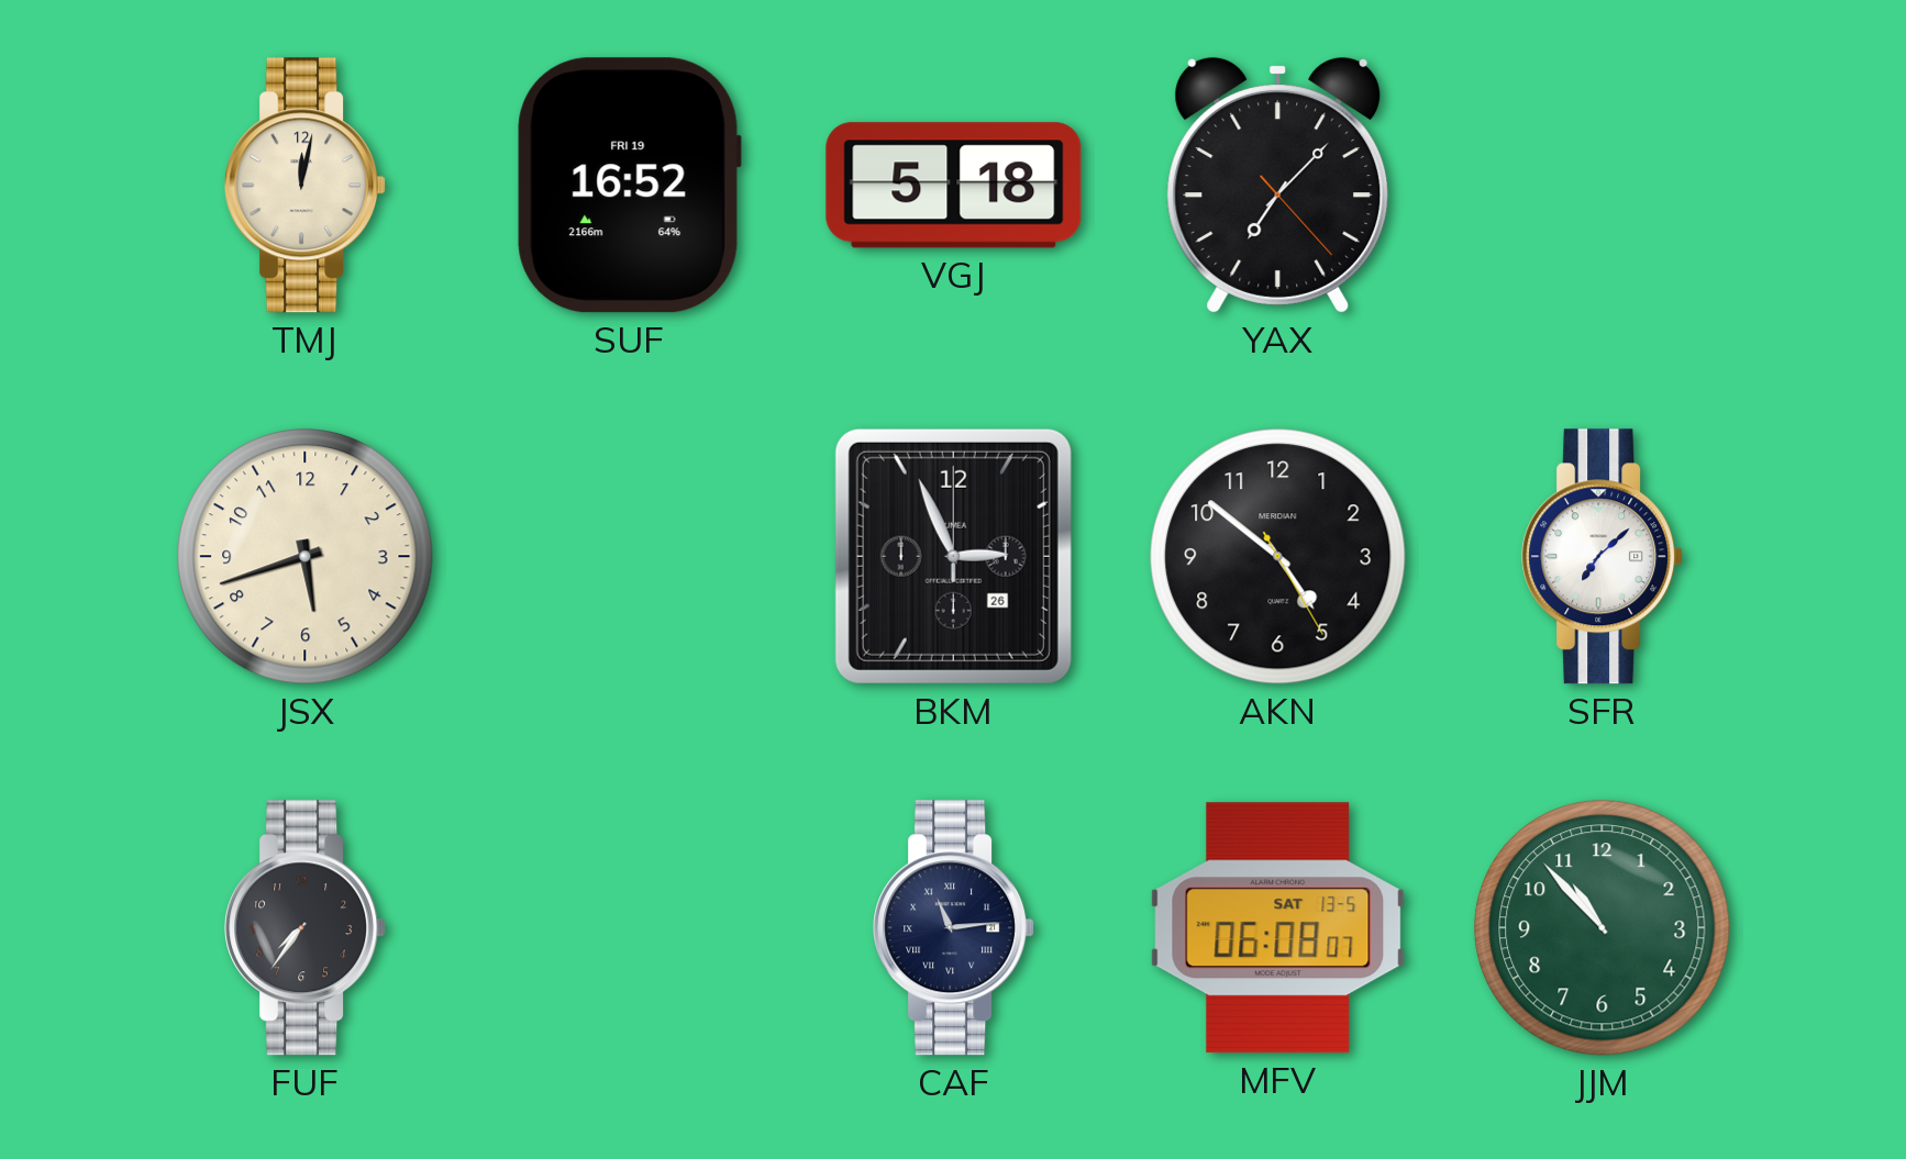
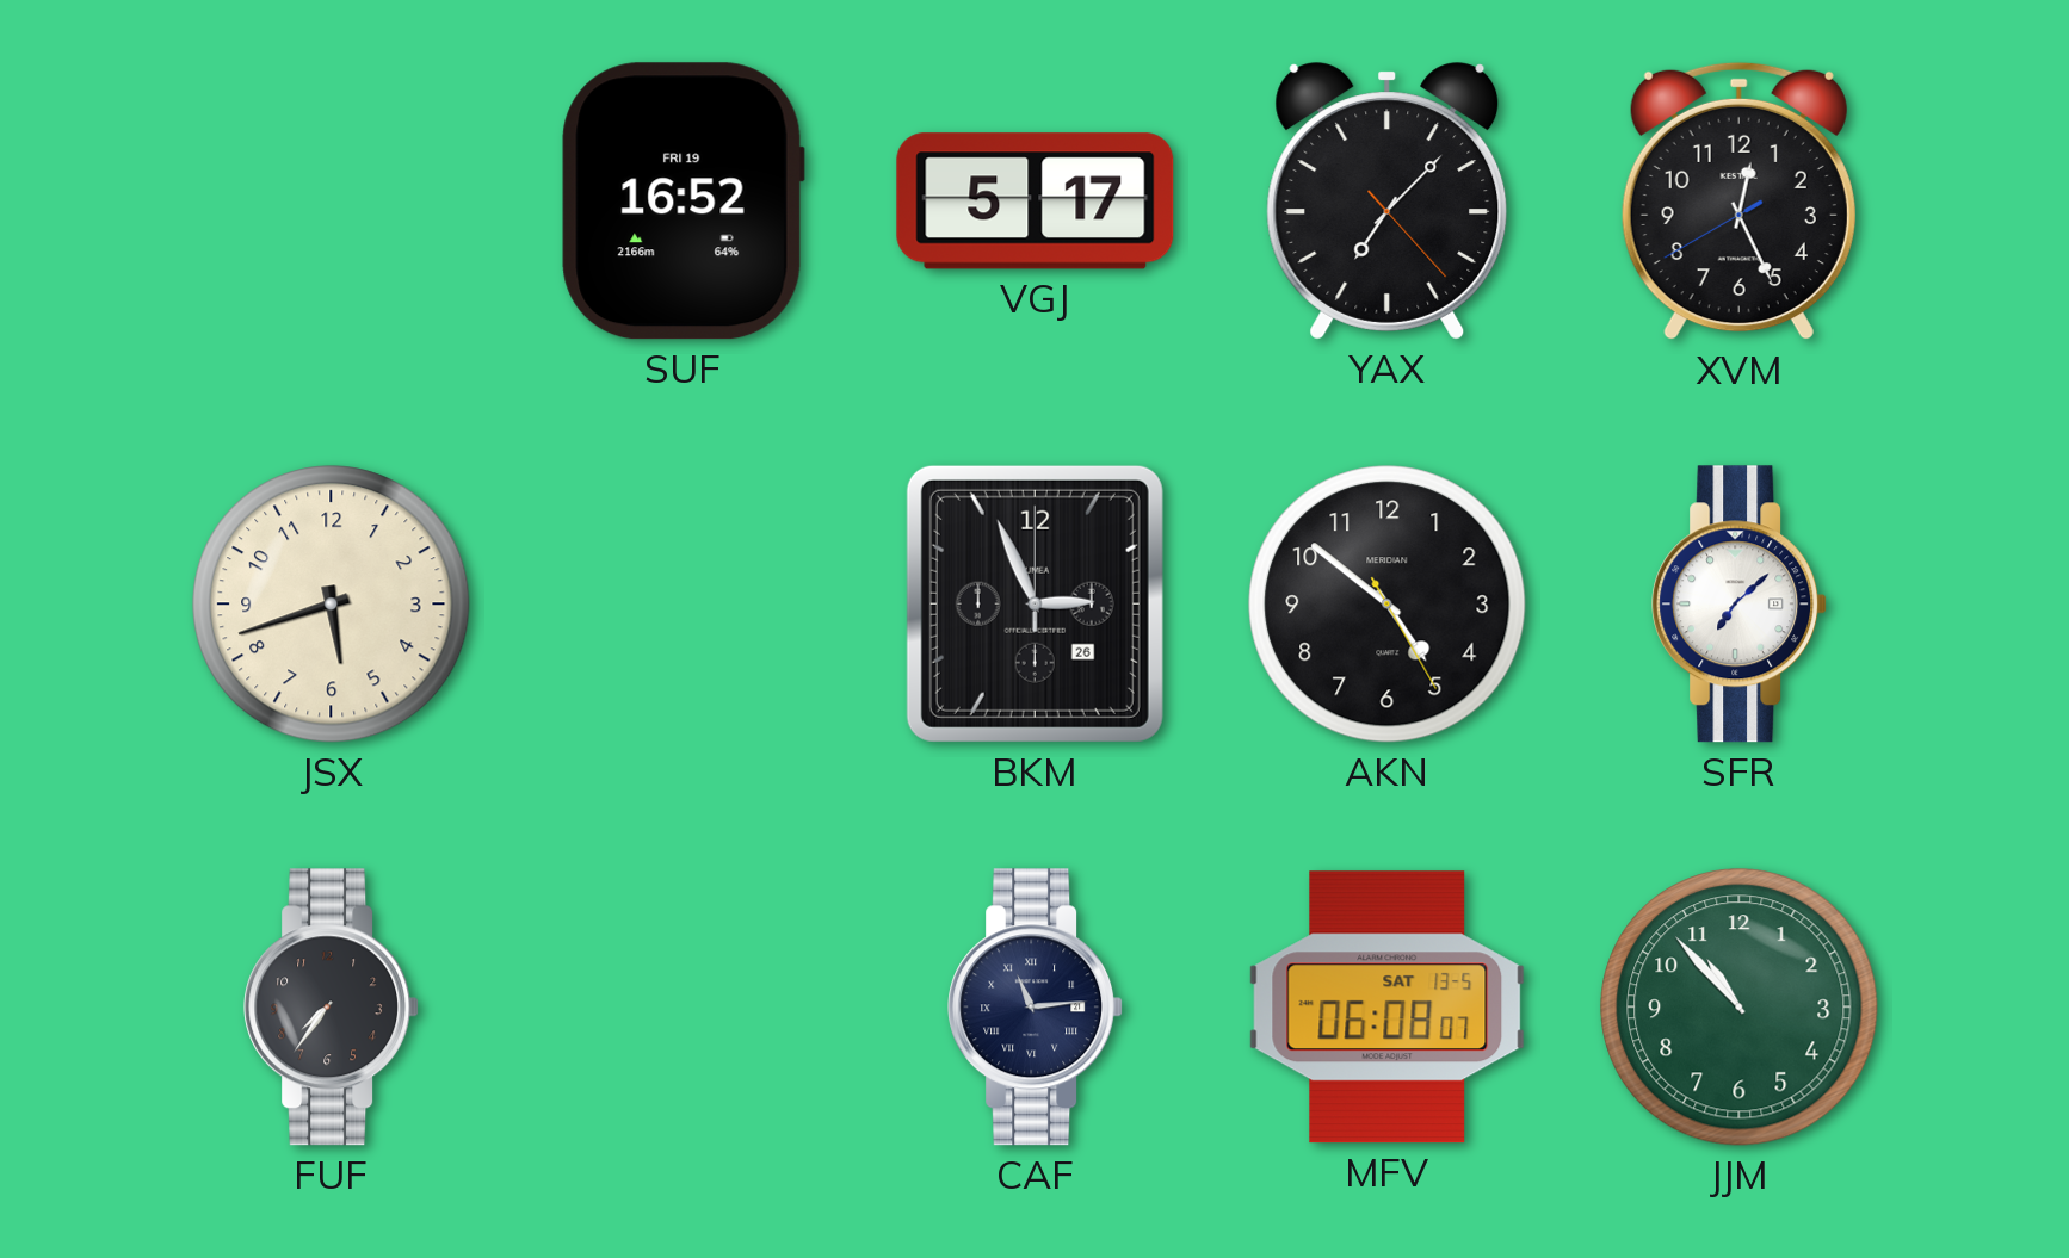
TMJ: 12:02 -> none
VGJ: 5:18 -> 5:17
XVM: none -> 12:25
